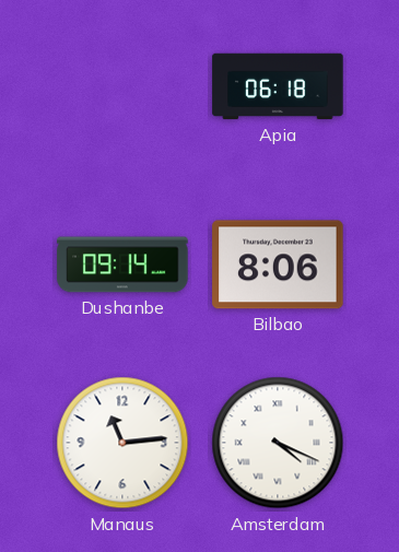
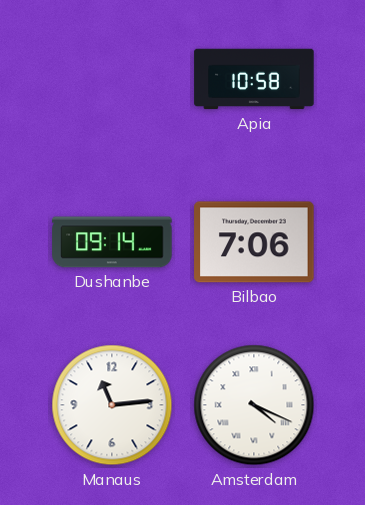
Apia: 06:18 -> 10:58
Bilbao: 8:06 -> 7:06
